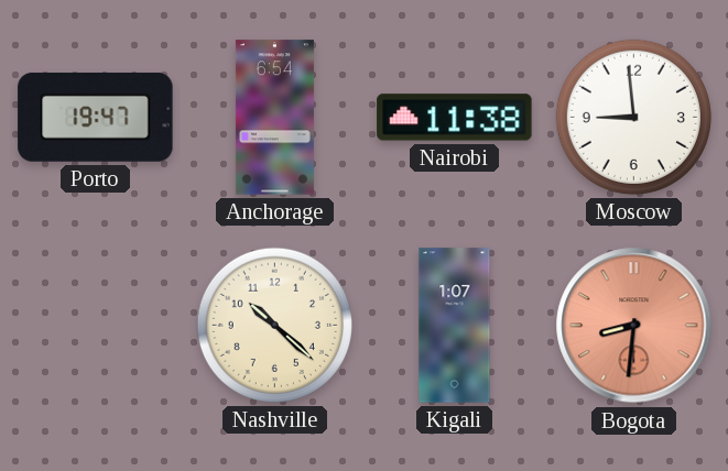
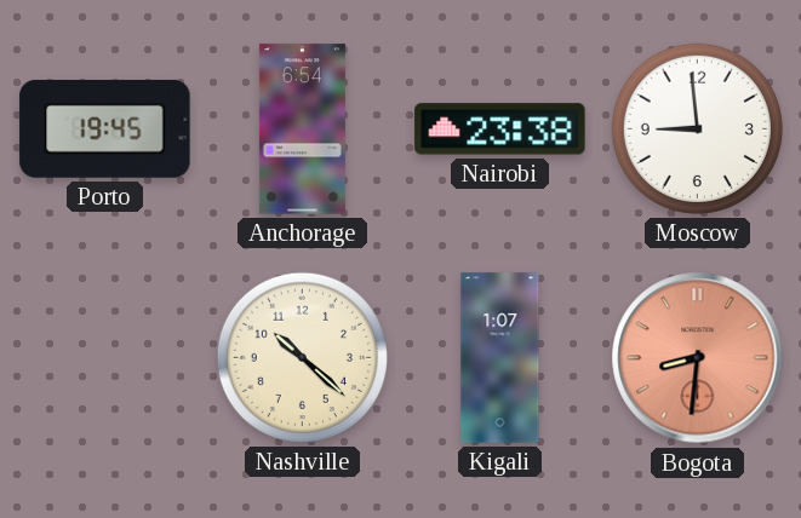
Porto: 19:47 -> 19:45
Nairobi: 11:38 -> 23:38
